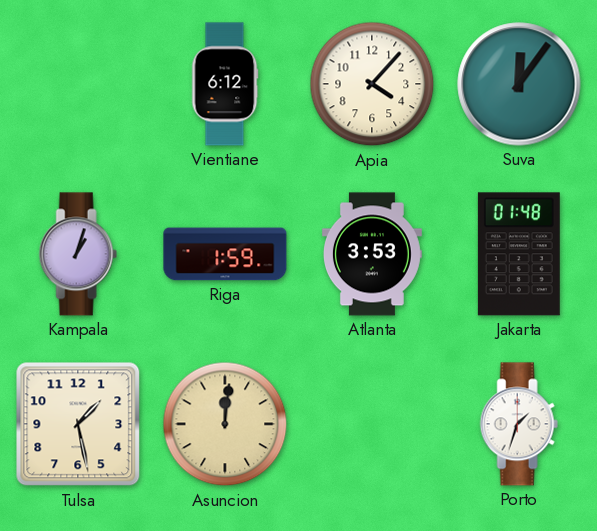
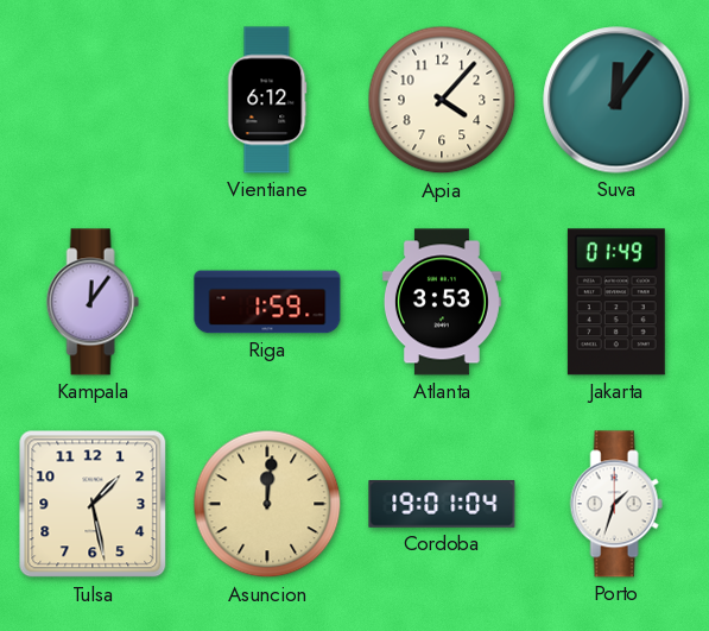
Kampala: 1:03 -> 12:06
Jakarta: 01:48 -> 01:49
Cordoba: none -> 19:01
